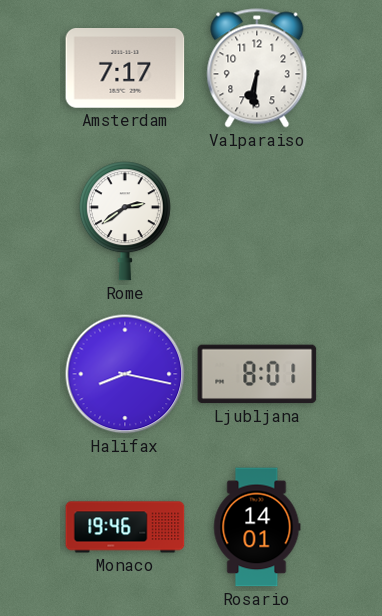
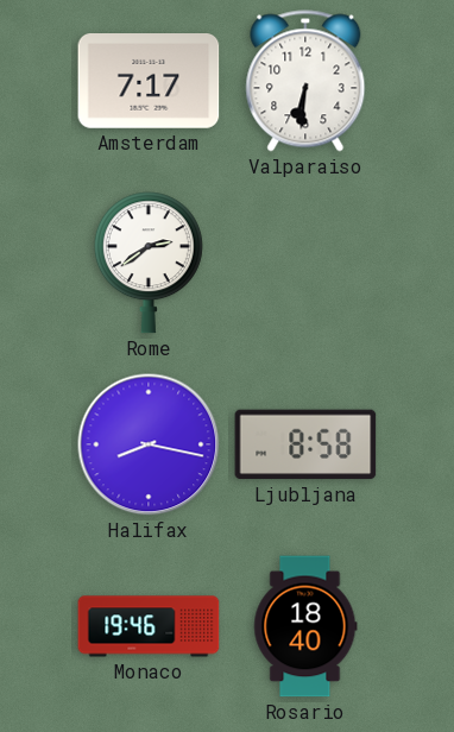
Ljubljana: 8:01 -> 8:58
Rosario: 14:01 -> 18:40
